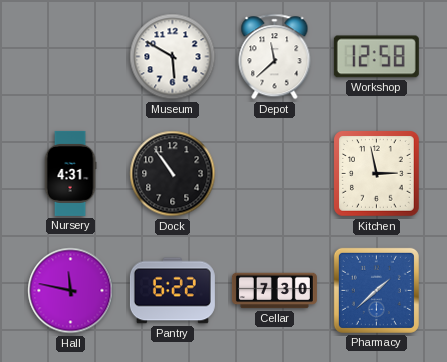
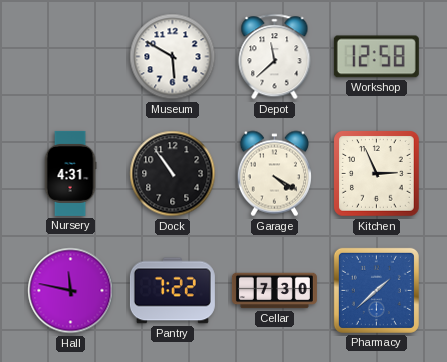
Garage: none -> 4:20
Kitchen: 2:58 -> 2:56
Pantry: 6:22 -> 7:22
